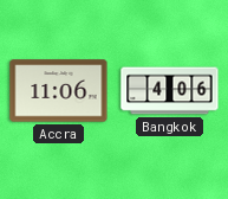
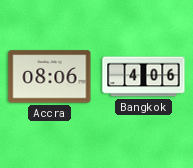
Accra: 11:06 -> 08:06
